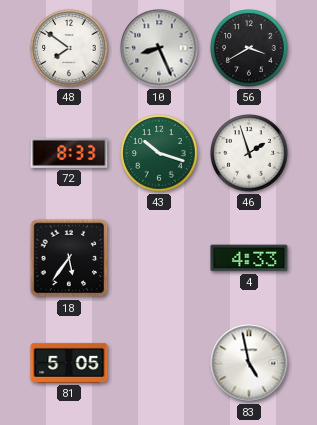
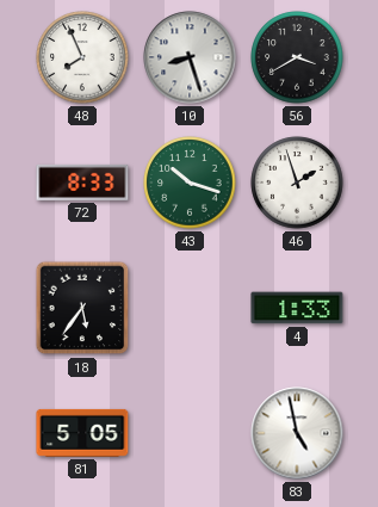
48: 7:51 -> 7:56
10: 8:26 -> 8:27
4: 4:33 -> 1:33
